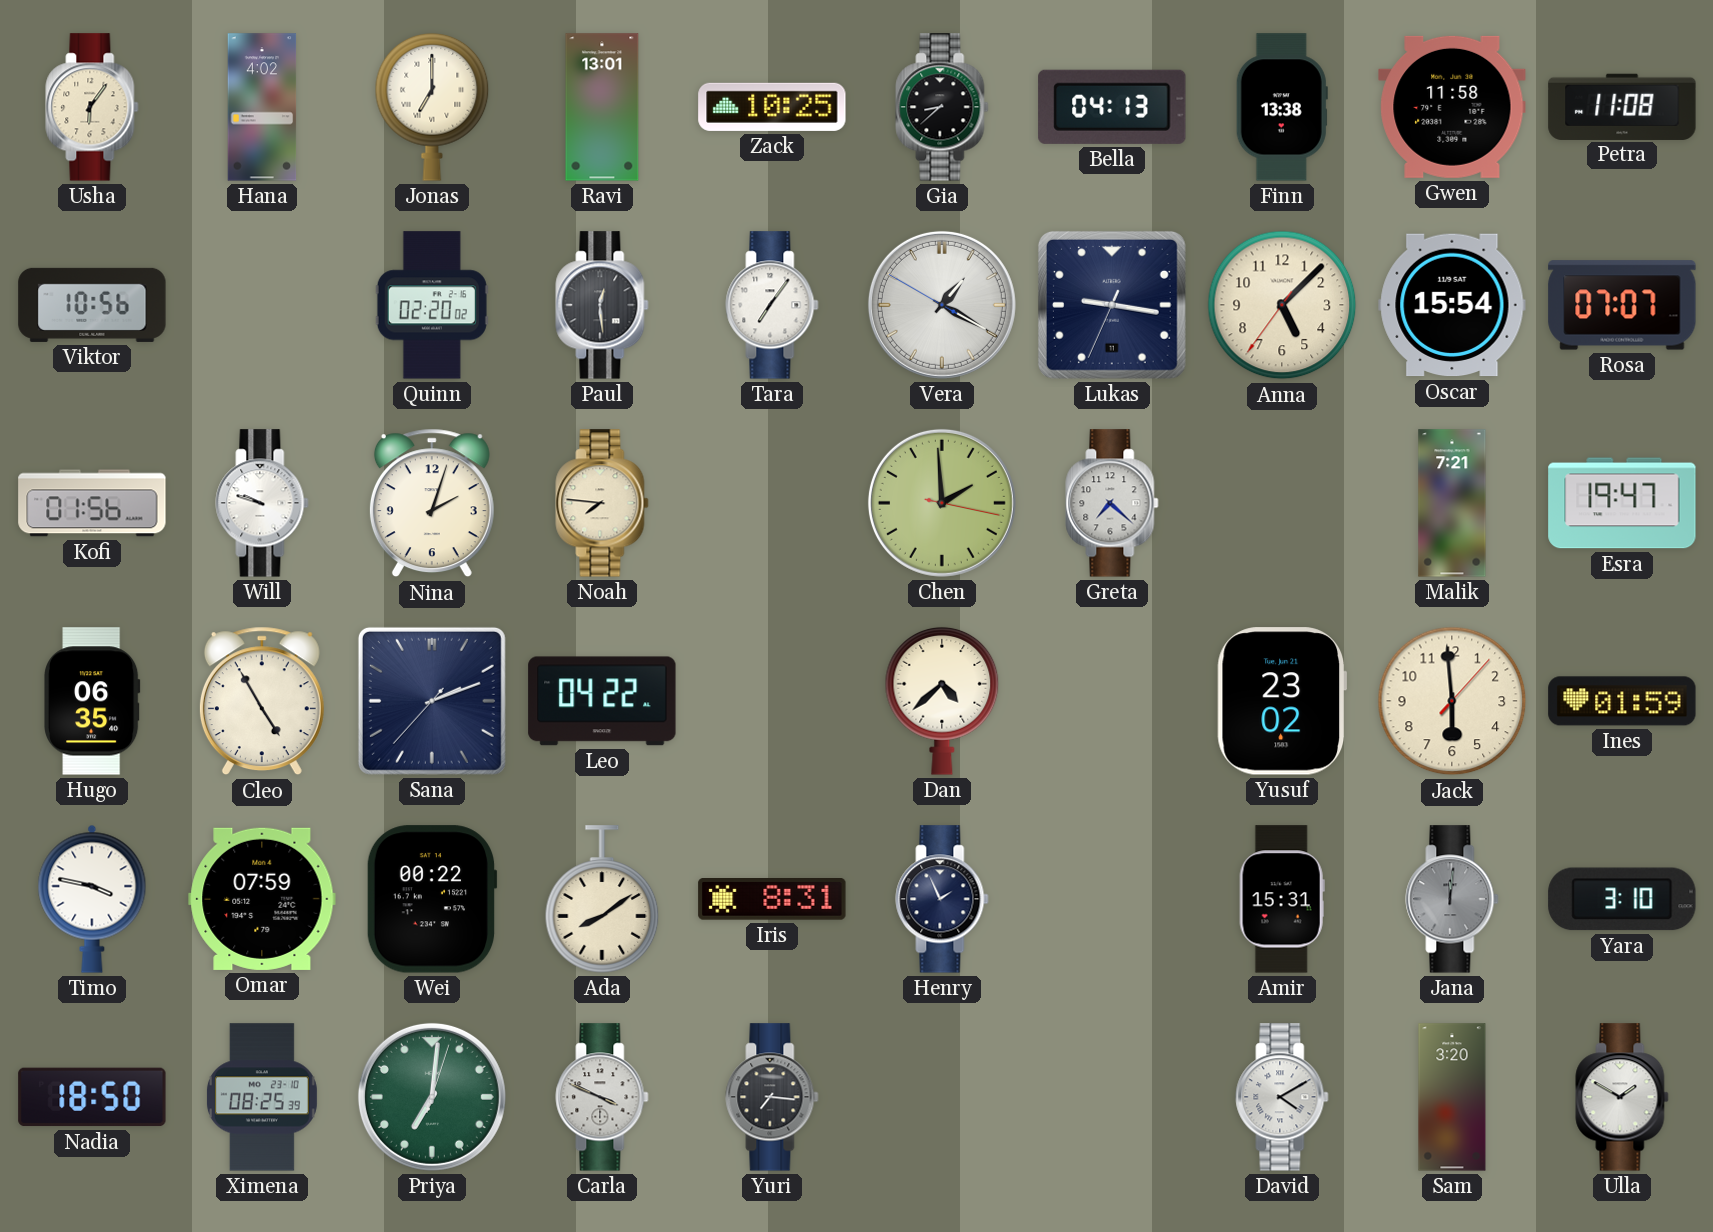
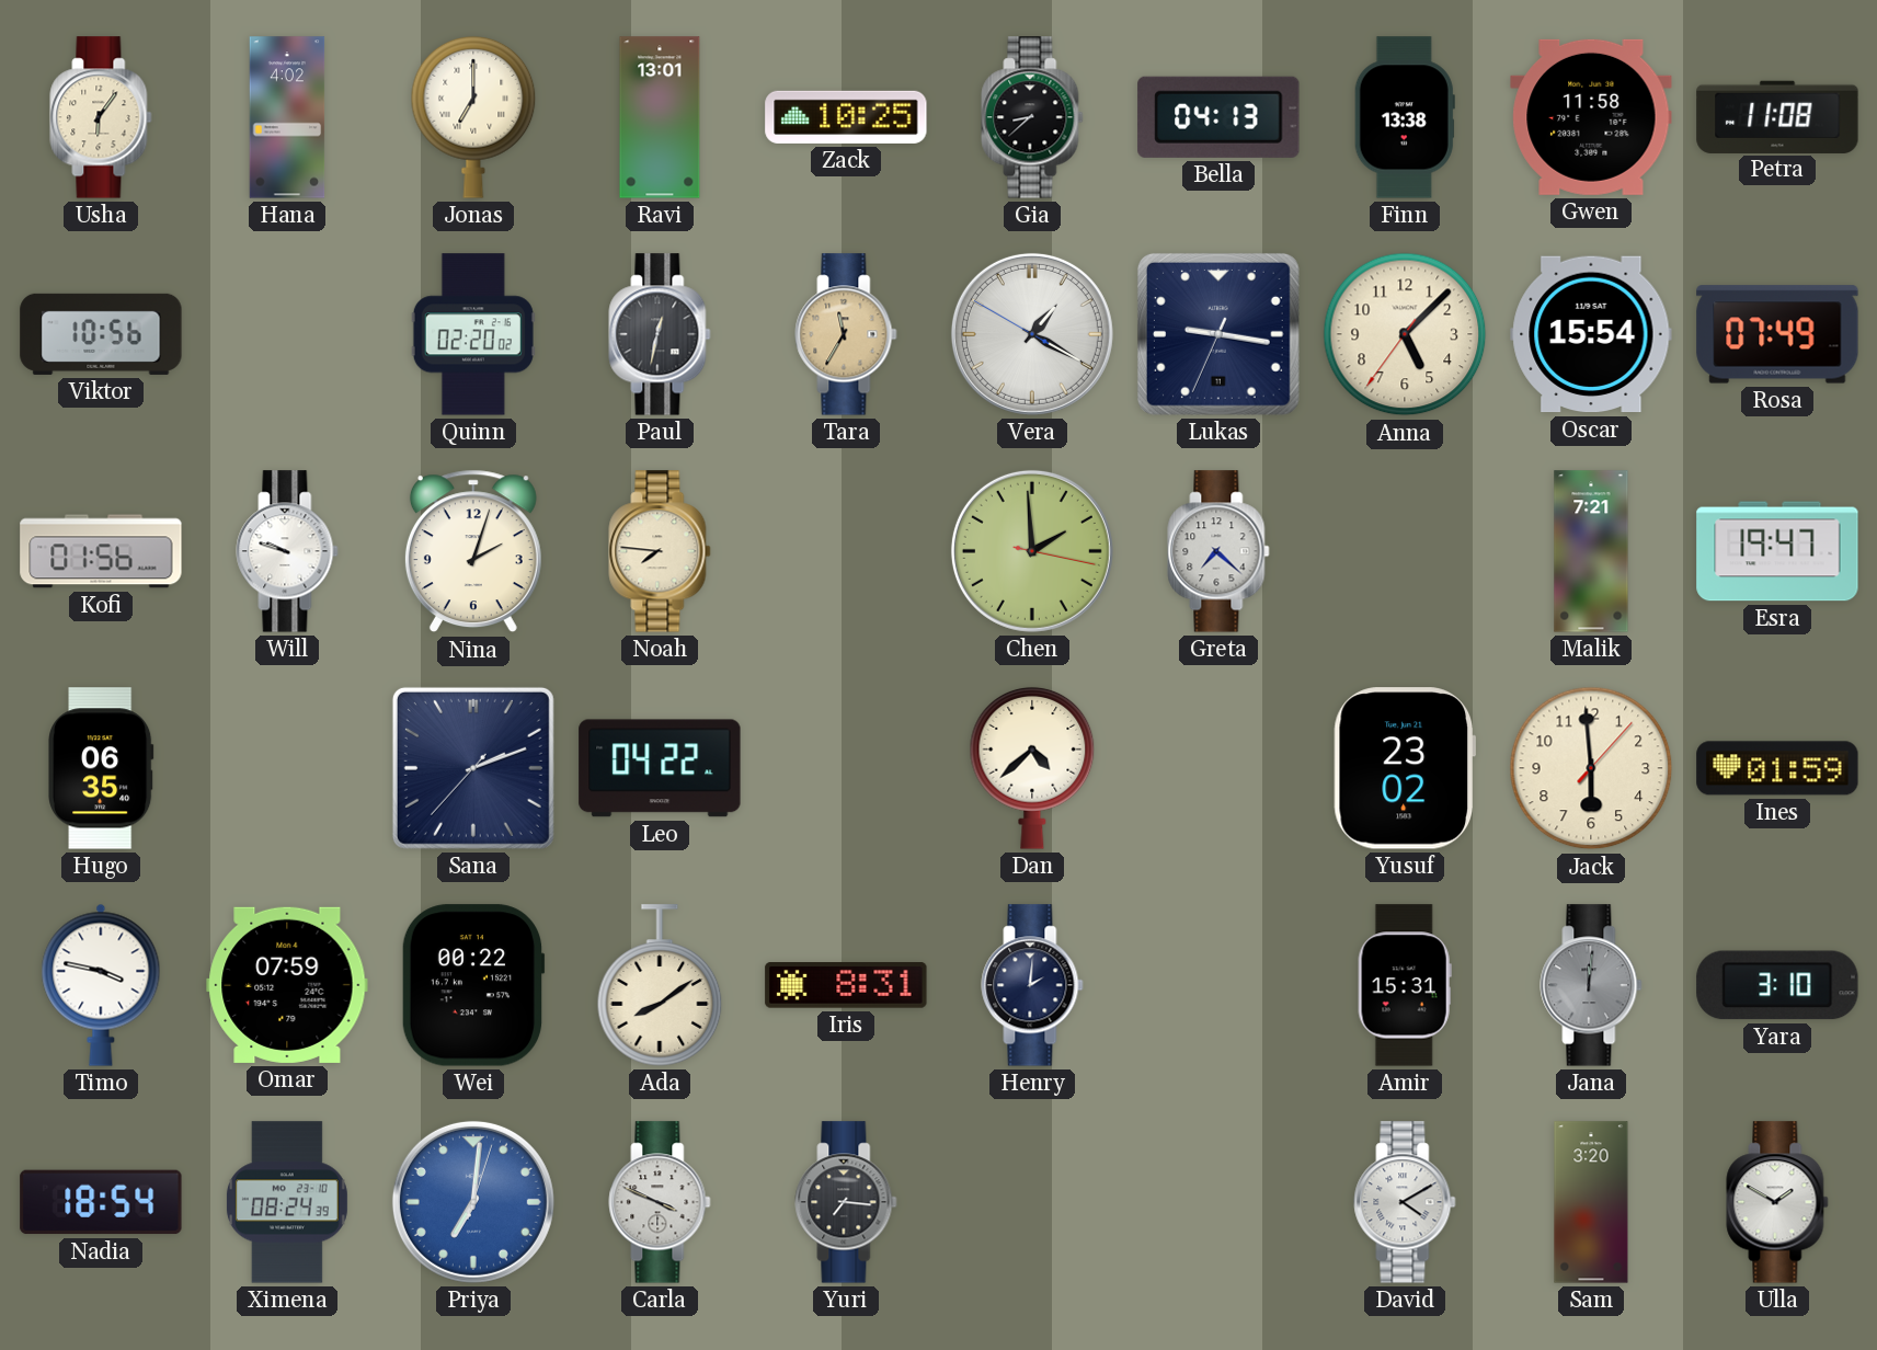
Paul: 12:29 -> 12:32
Tara: 7:06 -> 11:35
Tara dial: white -> champagne
Rosa: 07:07 -> 07:49
Cleo: 4:55 -> none
Henry: 1:56 -> 2:01
Nadia: 18:50 -> 18:54
Ximena: 08:25 -> 08:24
Priya dial: green -> blue
